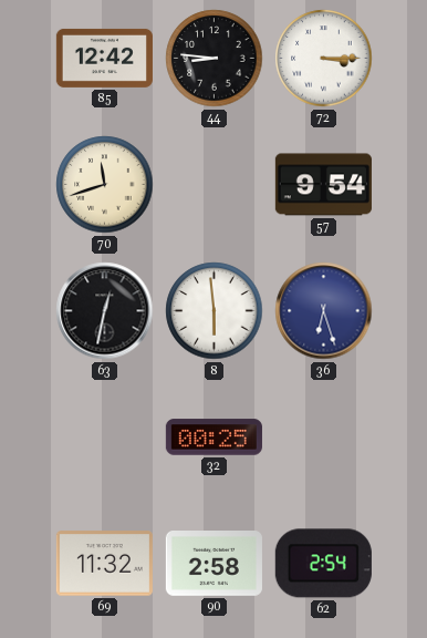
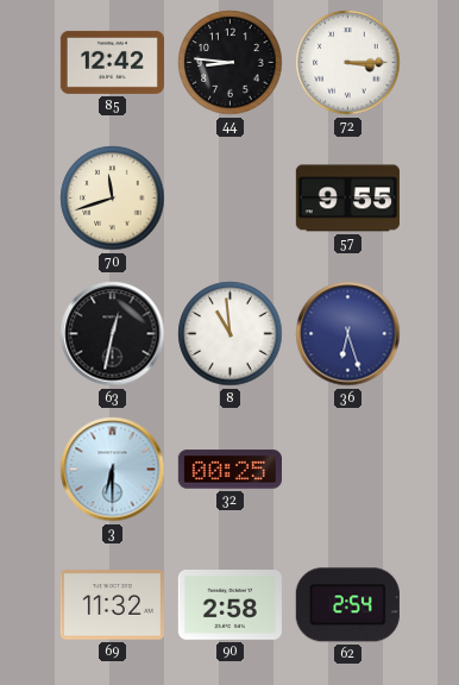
57: 9:54 -> 9:55
8: 5:59 -> 10:59
3: none -> 6:30
